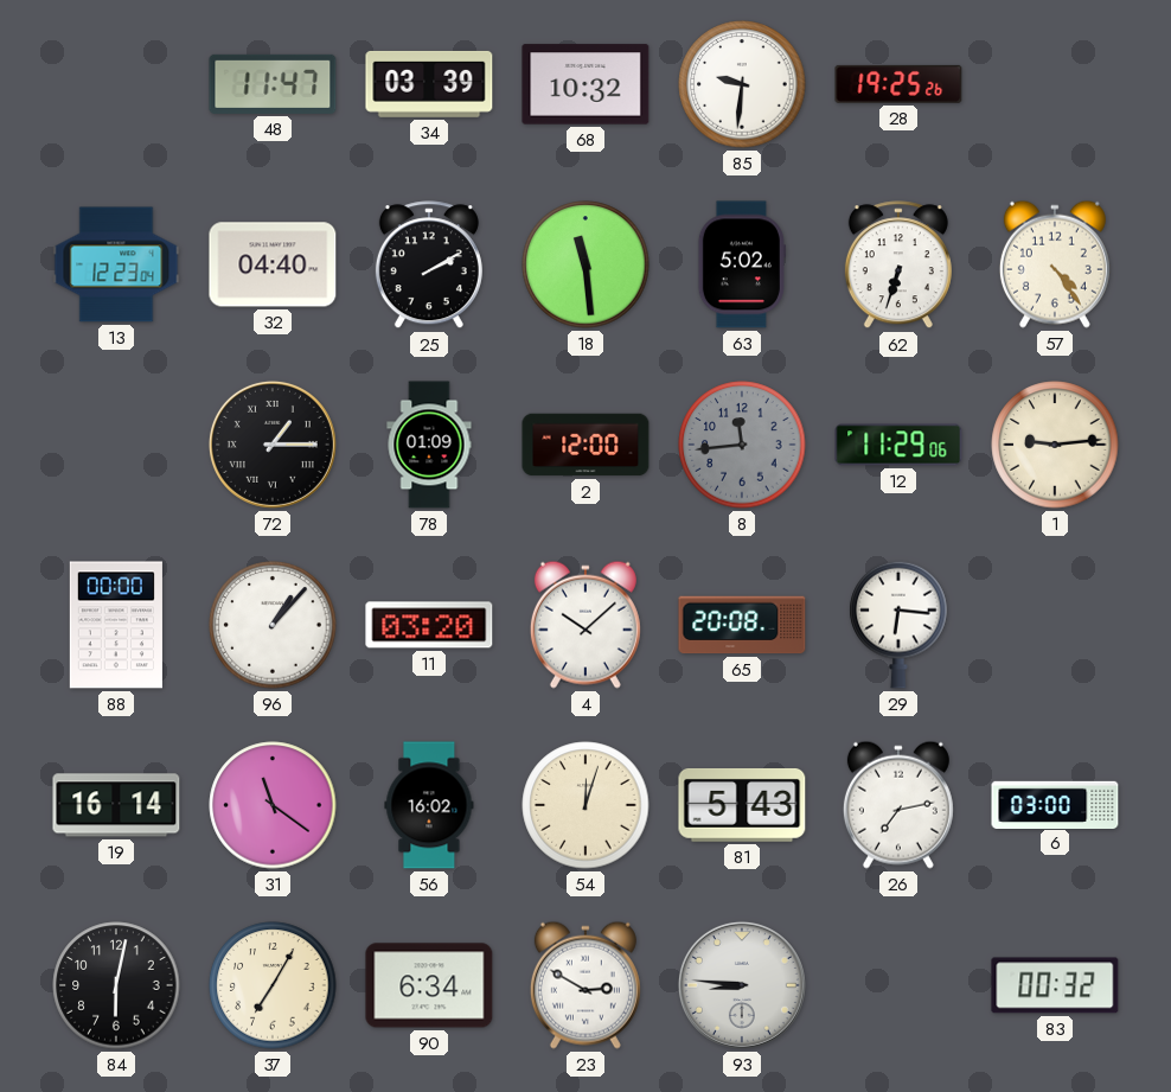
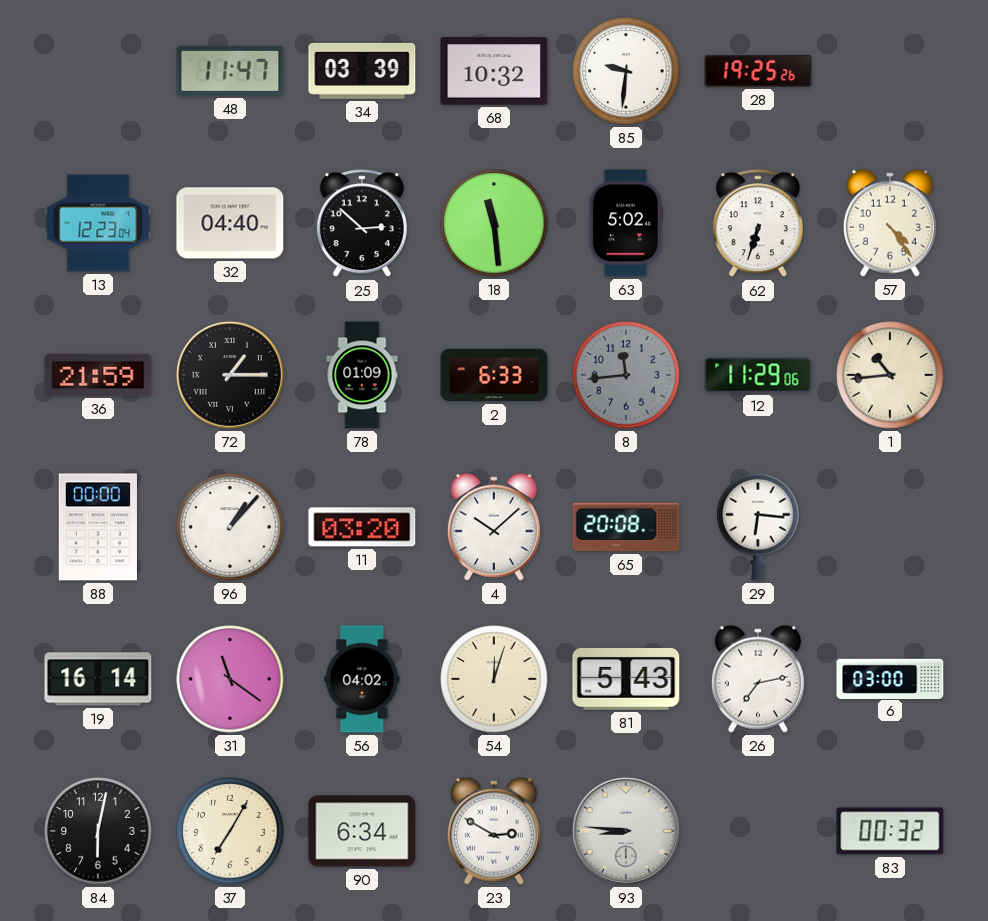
25: 2:10 -> 2:52
36: none -> 21:59
2: 12:00 -> 6:33
1: 9:14 -> 10:44
56: 16:02 -> 04:02
